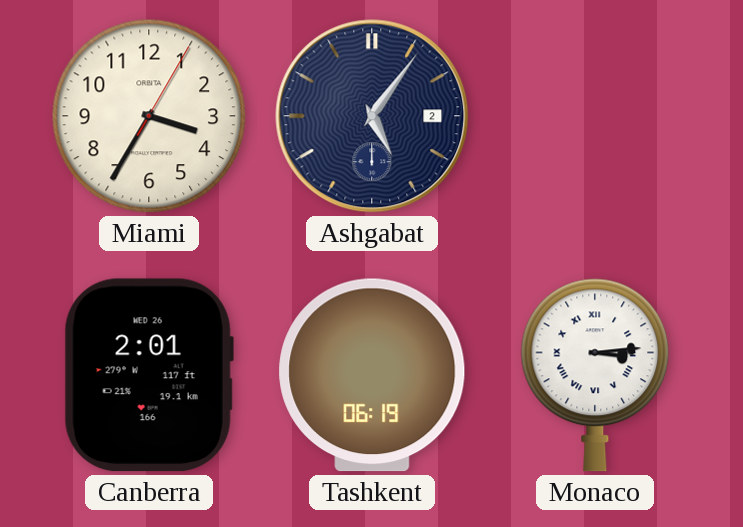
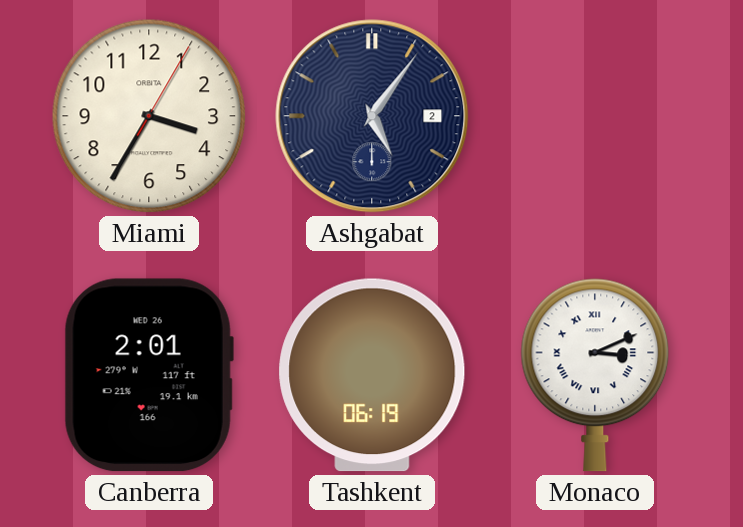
Monaco: 3:14 -> 3:11
